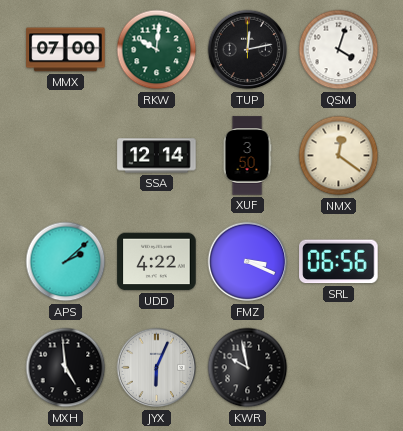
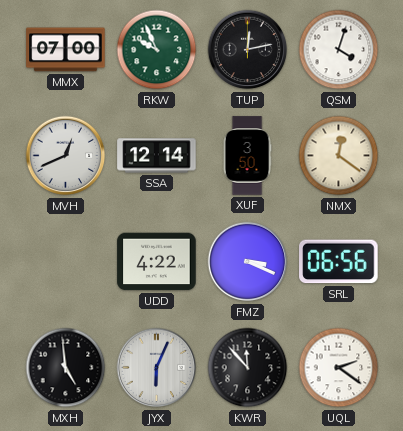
RKW: 10:01 -> 9:56
MVH: none -> 12:41
APS: 2:08 -> none
KWR: 9:58 -> 11:53
UQL: none -> 2:21
